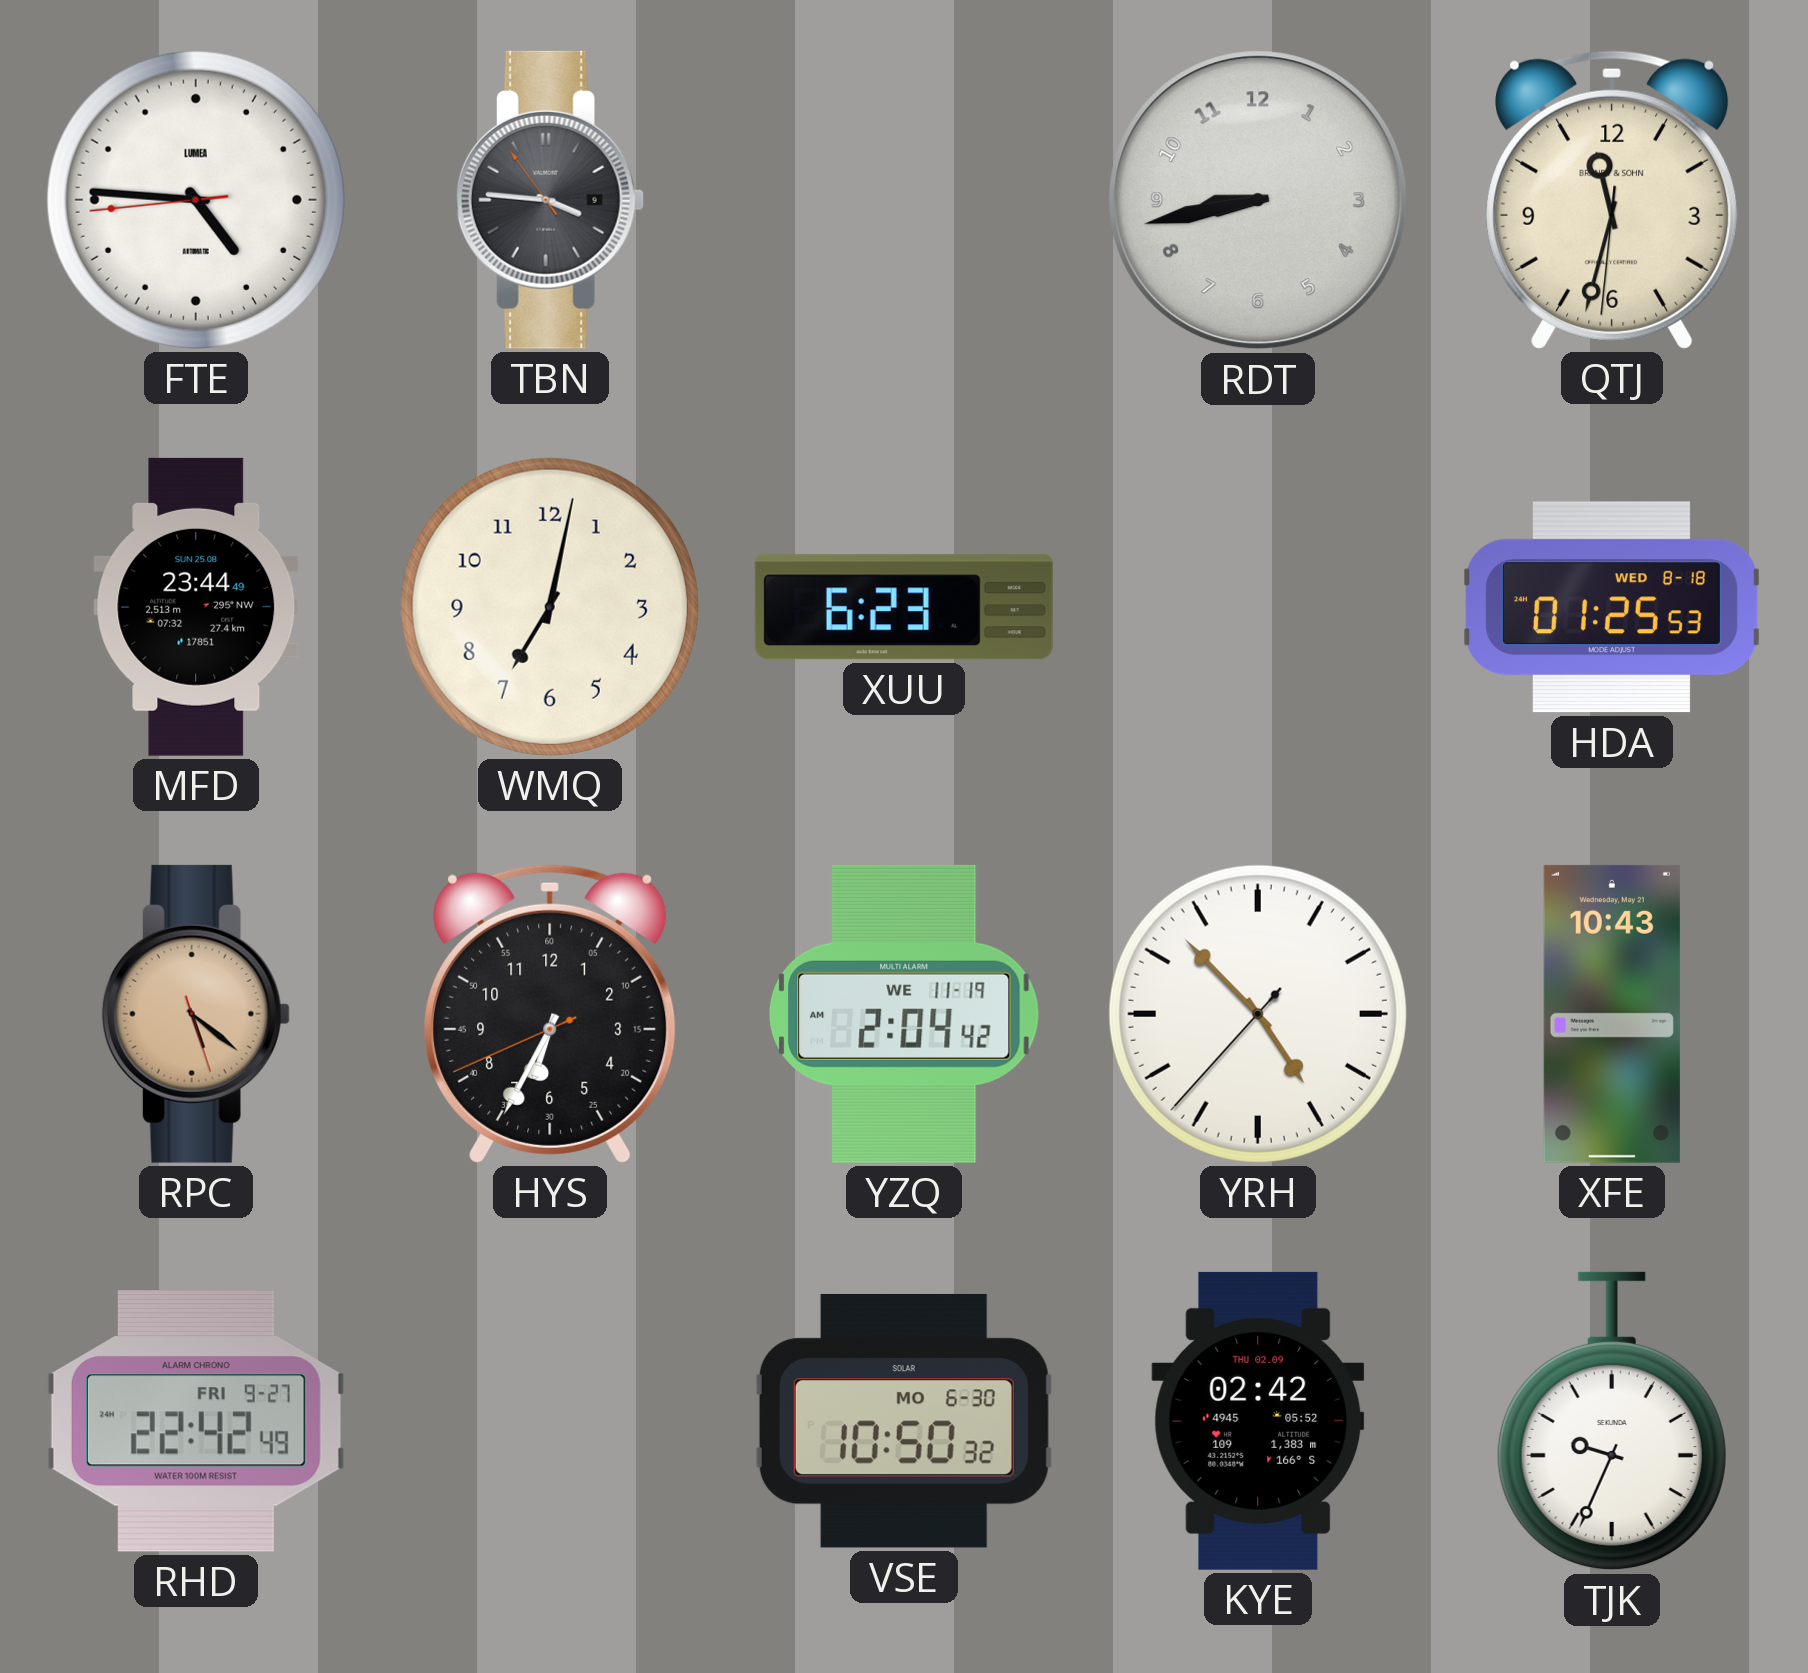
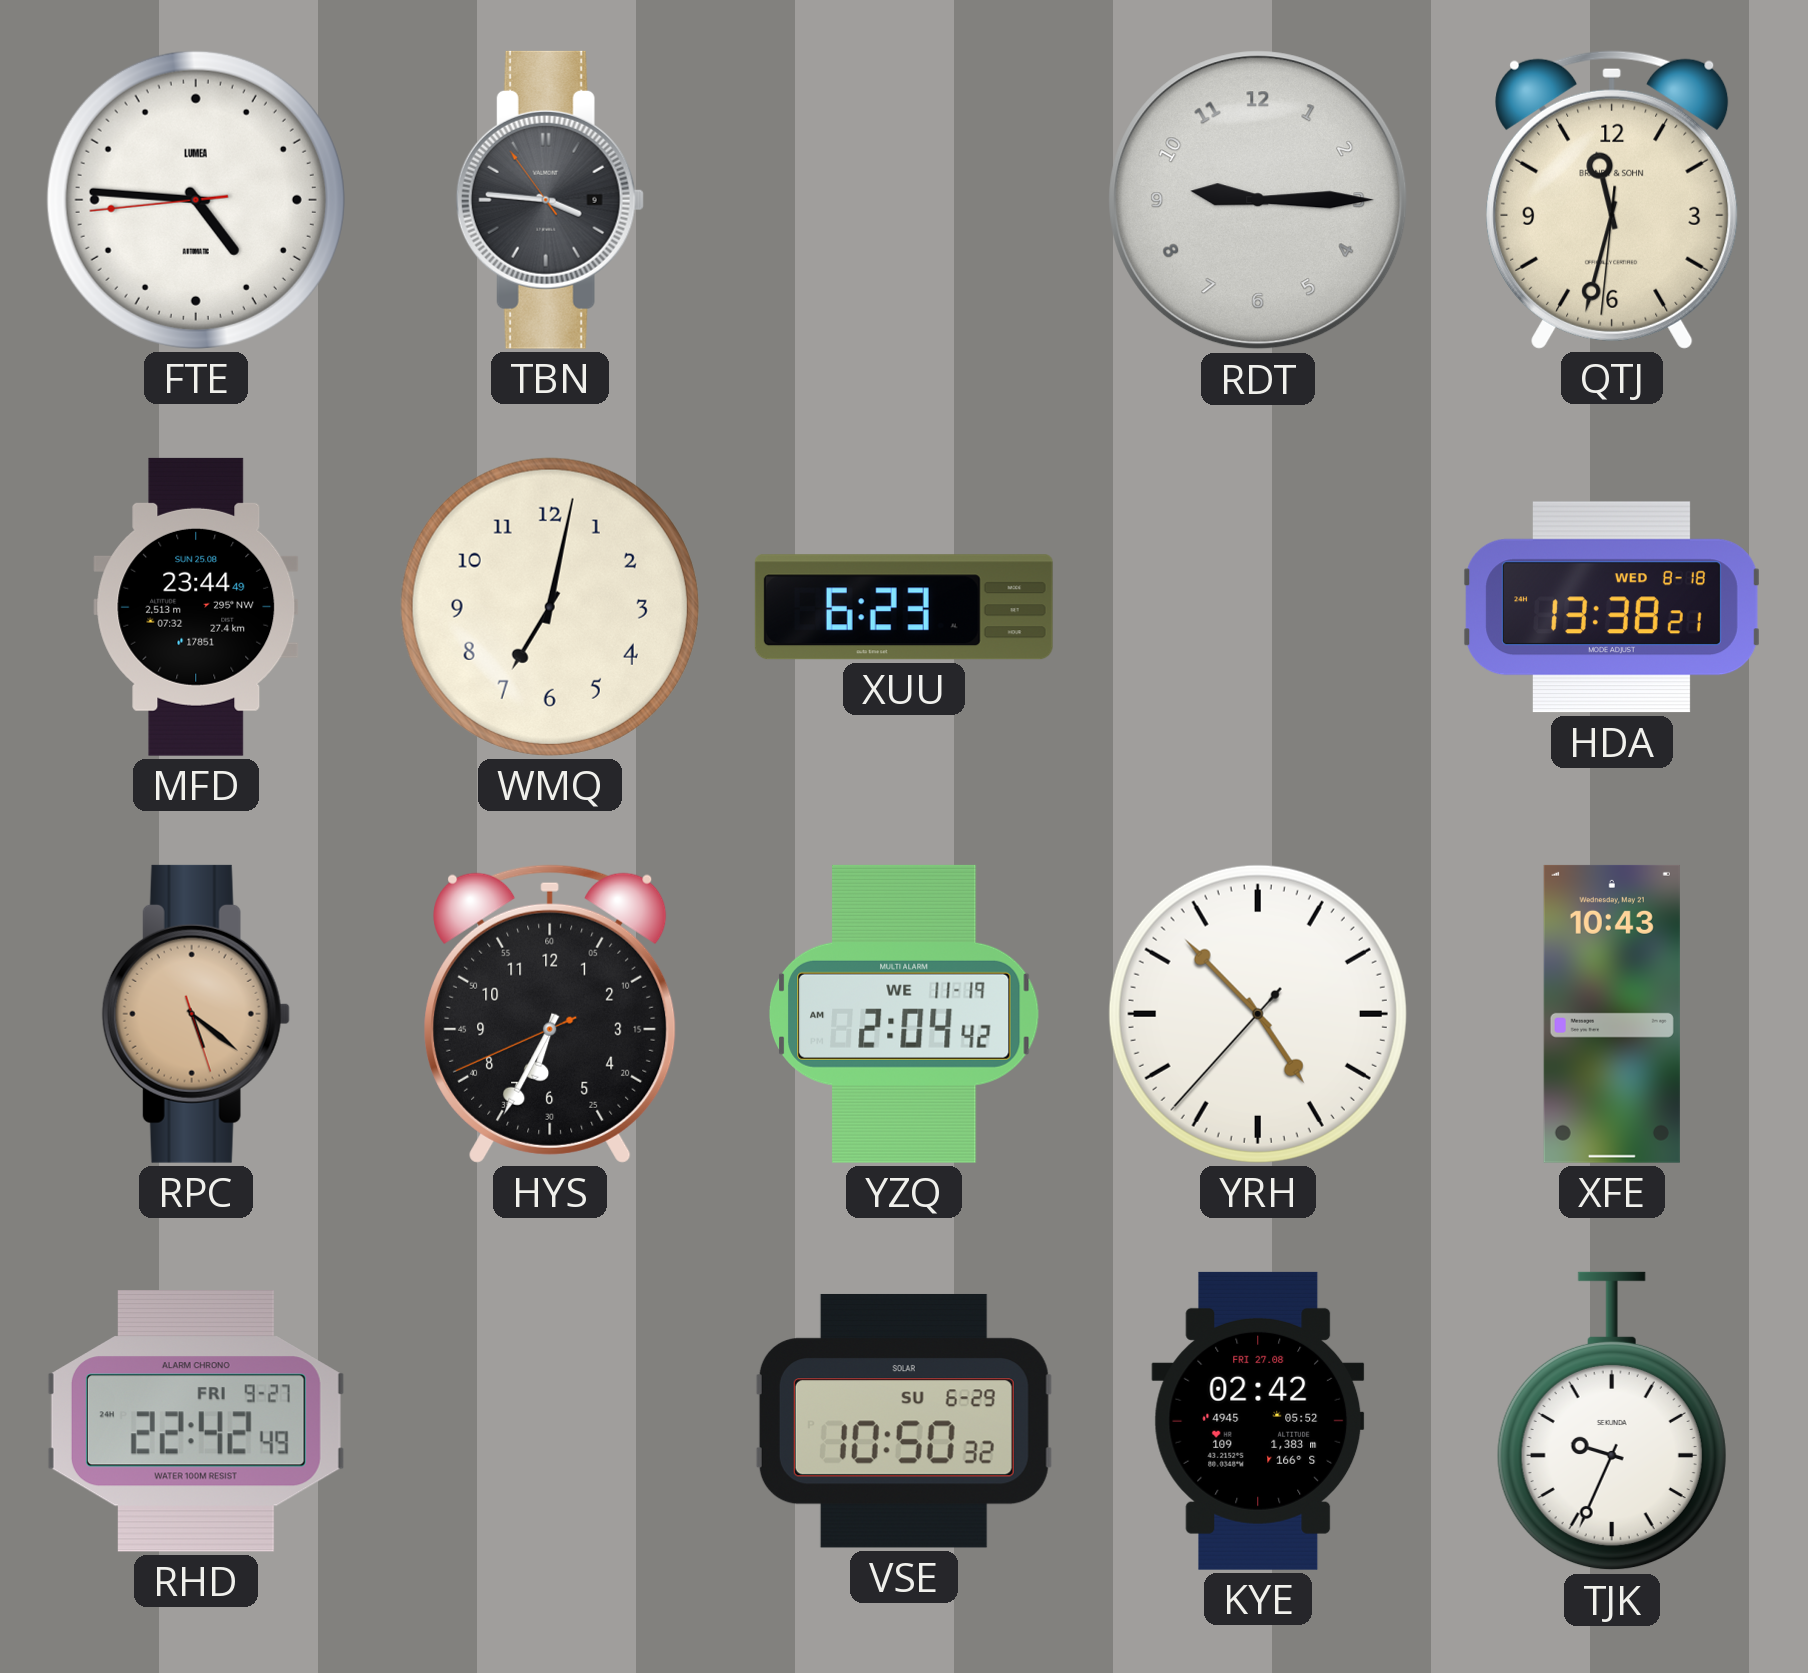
RDT: 8:43 -> 9:15
HDA: 01:25 -> 13:38
VSE date: MO 6-30 -> SU 6-29
KYE date: THU 02.09 -> FRI 27.08
